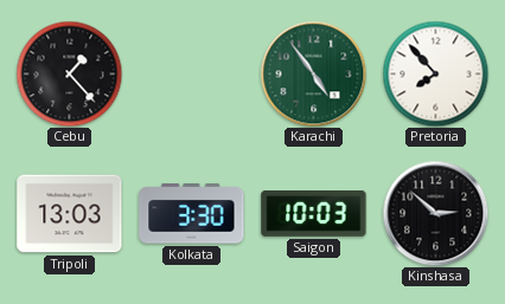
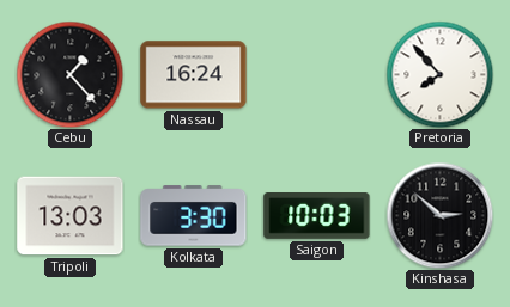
Nassau: none -> 16:24
Karachi: 4:54 -> none
